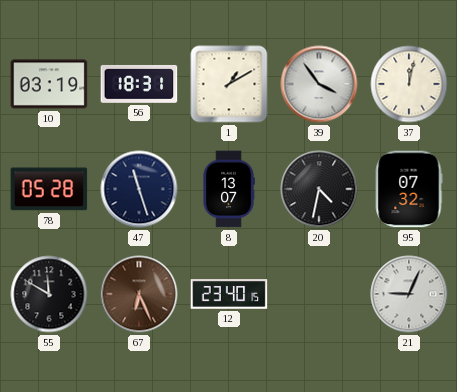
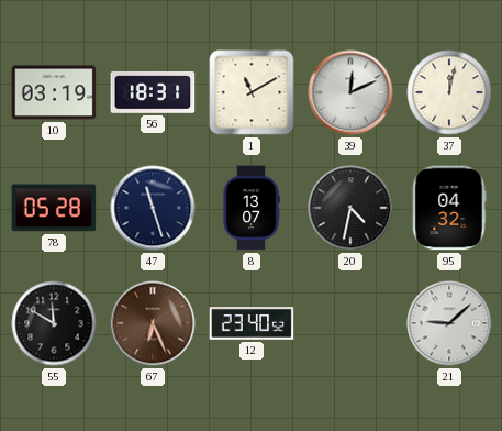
1: 1:10 -> 11:10
39: 3:54 -> 12:11
95: 07:32 -> 04:32
12: 23:40:15 -> 23:40:52
21: 9:04 -> 9:08
